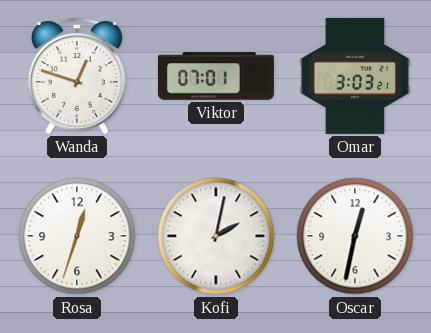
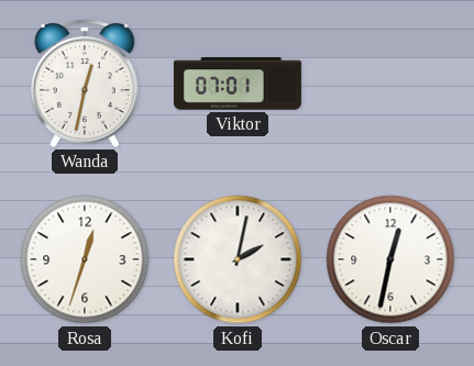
Wanda: 12:48 -> 12:32
Omar: 3:03 -> none
